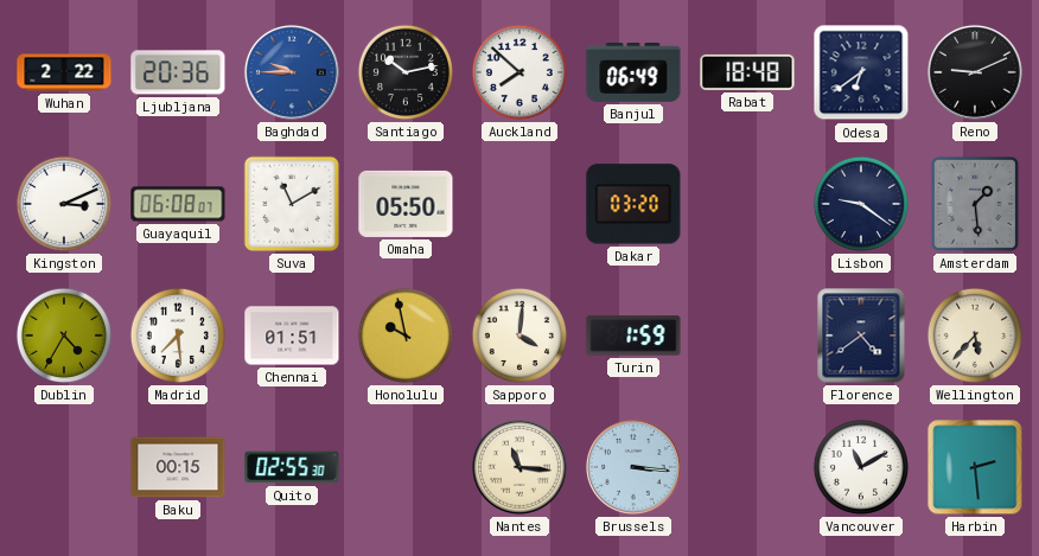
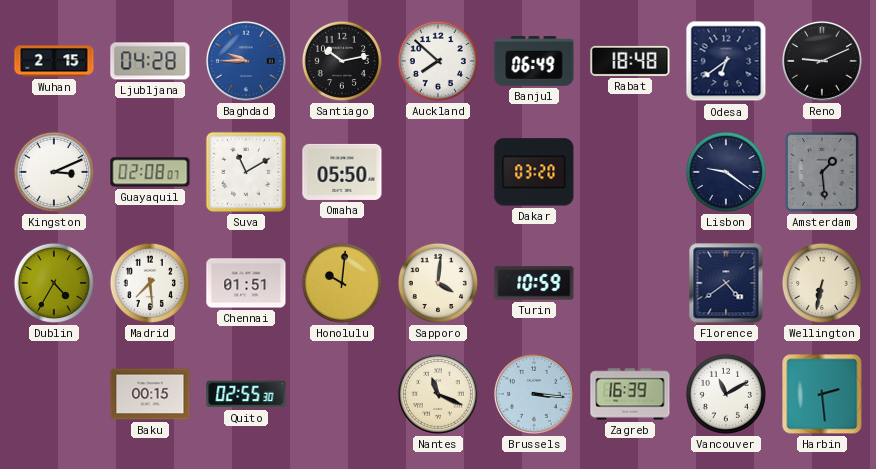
Wuhan: 2:22 -> 2:15
Ljubljana: 20:36 -> 04:28
Guayaquil: 06:08 -> 02:08
Honolulu: 9:58 -> 10:01
Turin: 1:59 -> 10:59
Wellington: 5:37 -> 6:32
Nantes: 11:16 -> 11:19
Zagreb: none -> 16:39
